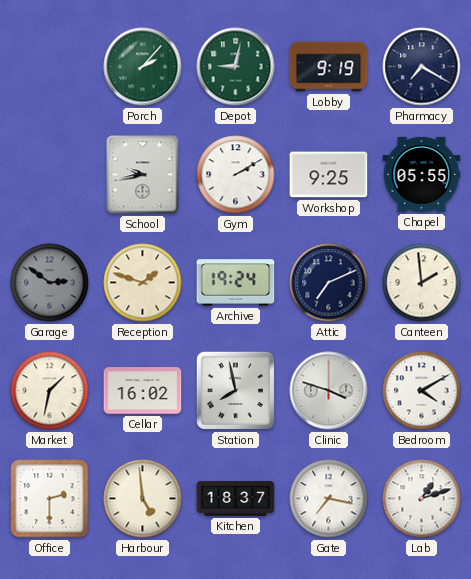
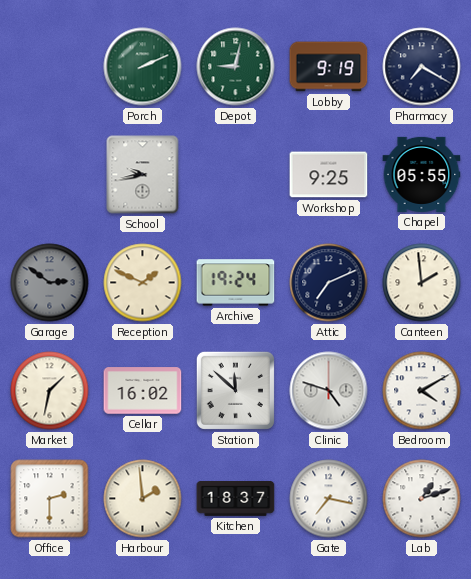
Porch: 2:07 -> 2:11
Gym: 2:10 -> none
Reception: 1:48 -> 1:49
Station: 7:58 -> 11:52
Clinic: 3:48 -> 4:48
Harbour: 4:59 -> 1:59
